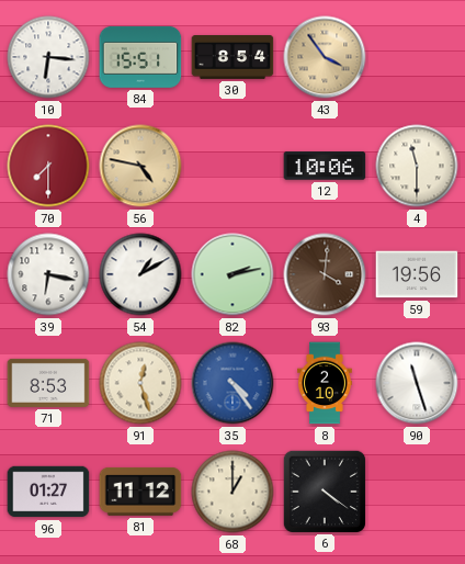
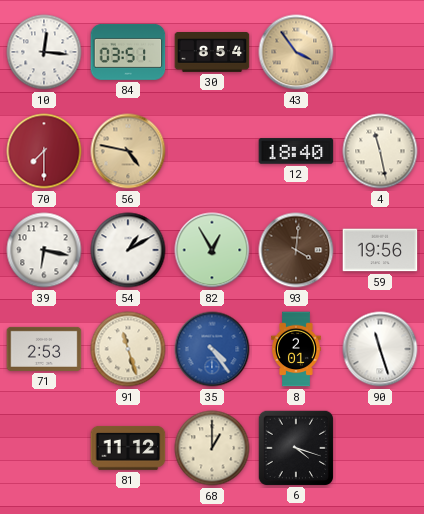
10: 6:16 -> 12:16
84: 15:51 -> 03:51
12: 10:06 -> 18:40
4: 11:30 -> 11:28
82: 2:13 -> 12:55
71: 8:53 -> 2:53
91: 12:27 -> 11:27
8: 2:10 -> 2:01
96: 01:27 -> none
6: 4:21 -> 4:18
